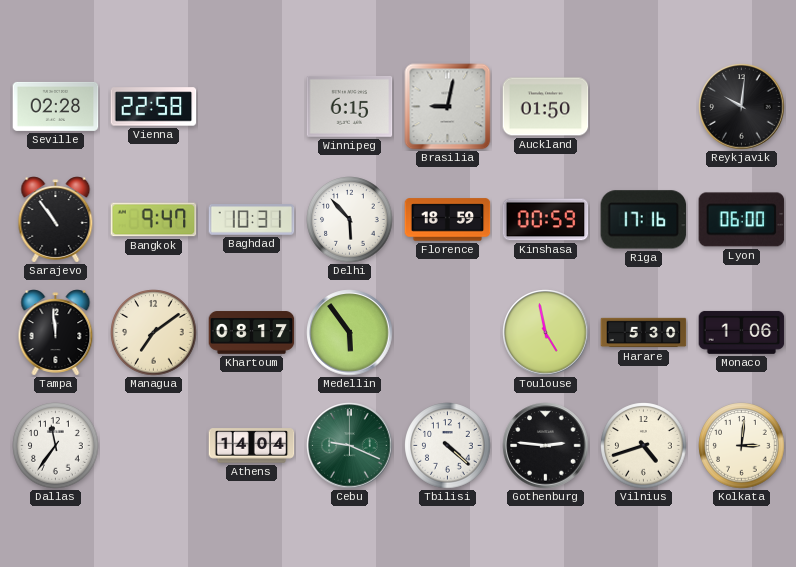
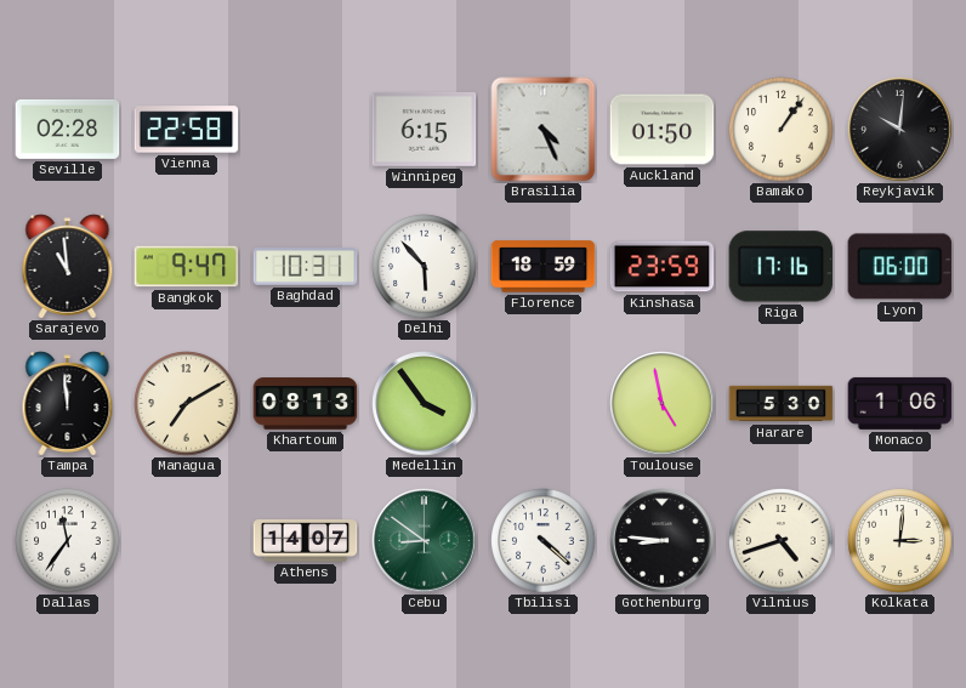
Brasilia: 9:02 -> 4:26
Bamako: none -> 1:06
Sarajevo: 10:54 -> 10:59
Kinshasa: 00:59 -> 23:59
Managua: 7:09 -> 7:10
Khartoum: 08:17 -> 08:13
Medellin: 5:54 -> 3:54
Athens: 14:04 -> 14:07
Cebu: 9:19 -> 8:51
Gothenburg: 2:46 -> 8:46
